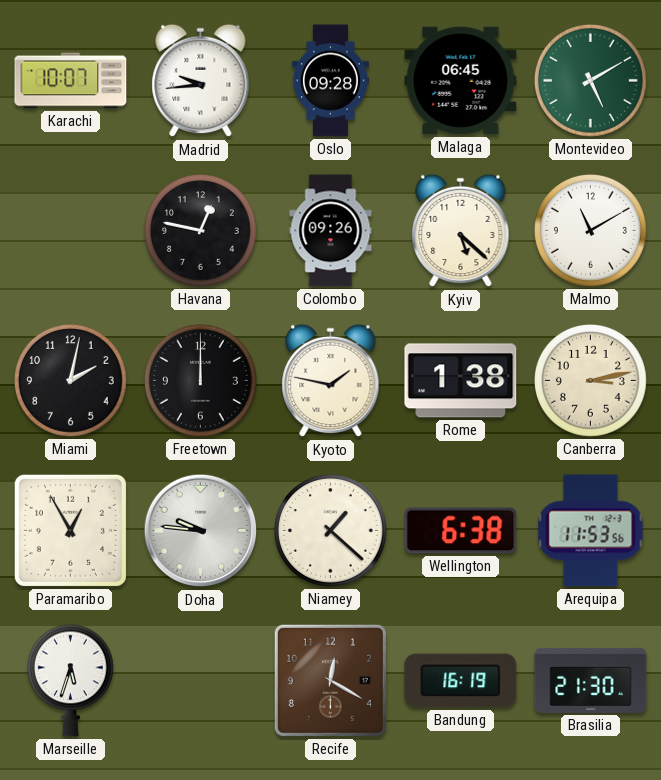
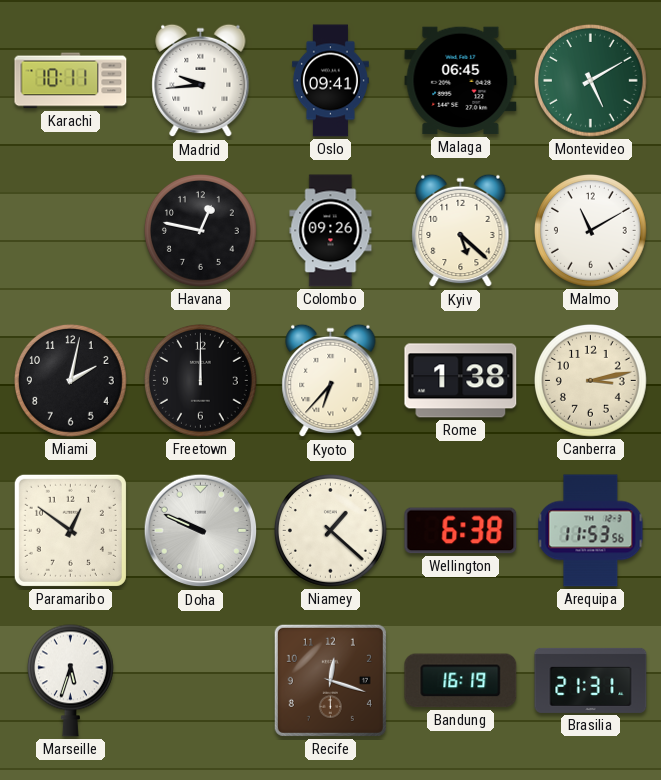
Karachi: 10:07 -> 10:11
Oslo: 09:28 -> 09:41
Kyoto: 1:47 -> 6:37
Paramaribo: 12:55 -> 12:51
Doha: 9:46 -> 9:49
Recife: 12:20 -> 12:18
Brasilia: 21:30 -> 21:31
